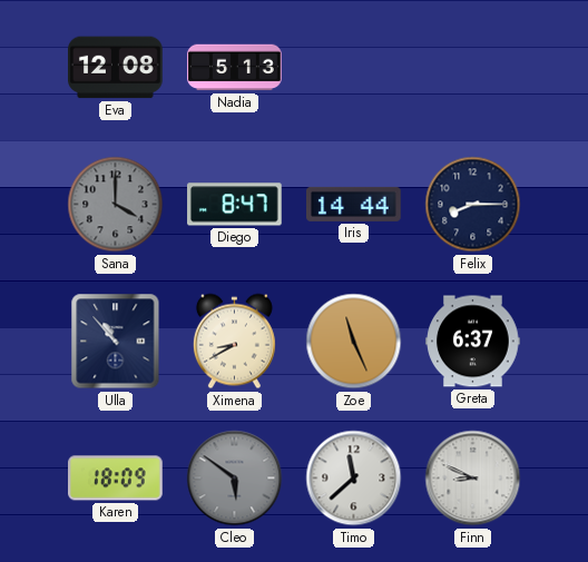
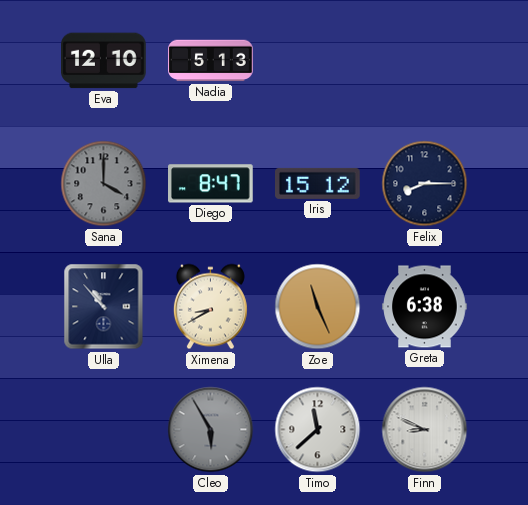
Eva: 12:08 -> 12:10
Iris: 14:44 -> 15:12
Greta: 6:37 -> 6:38
Karen: 18:09 -> none
Cleo: 5:51 -> 5:55
